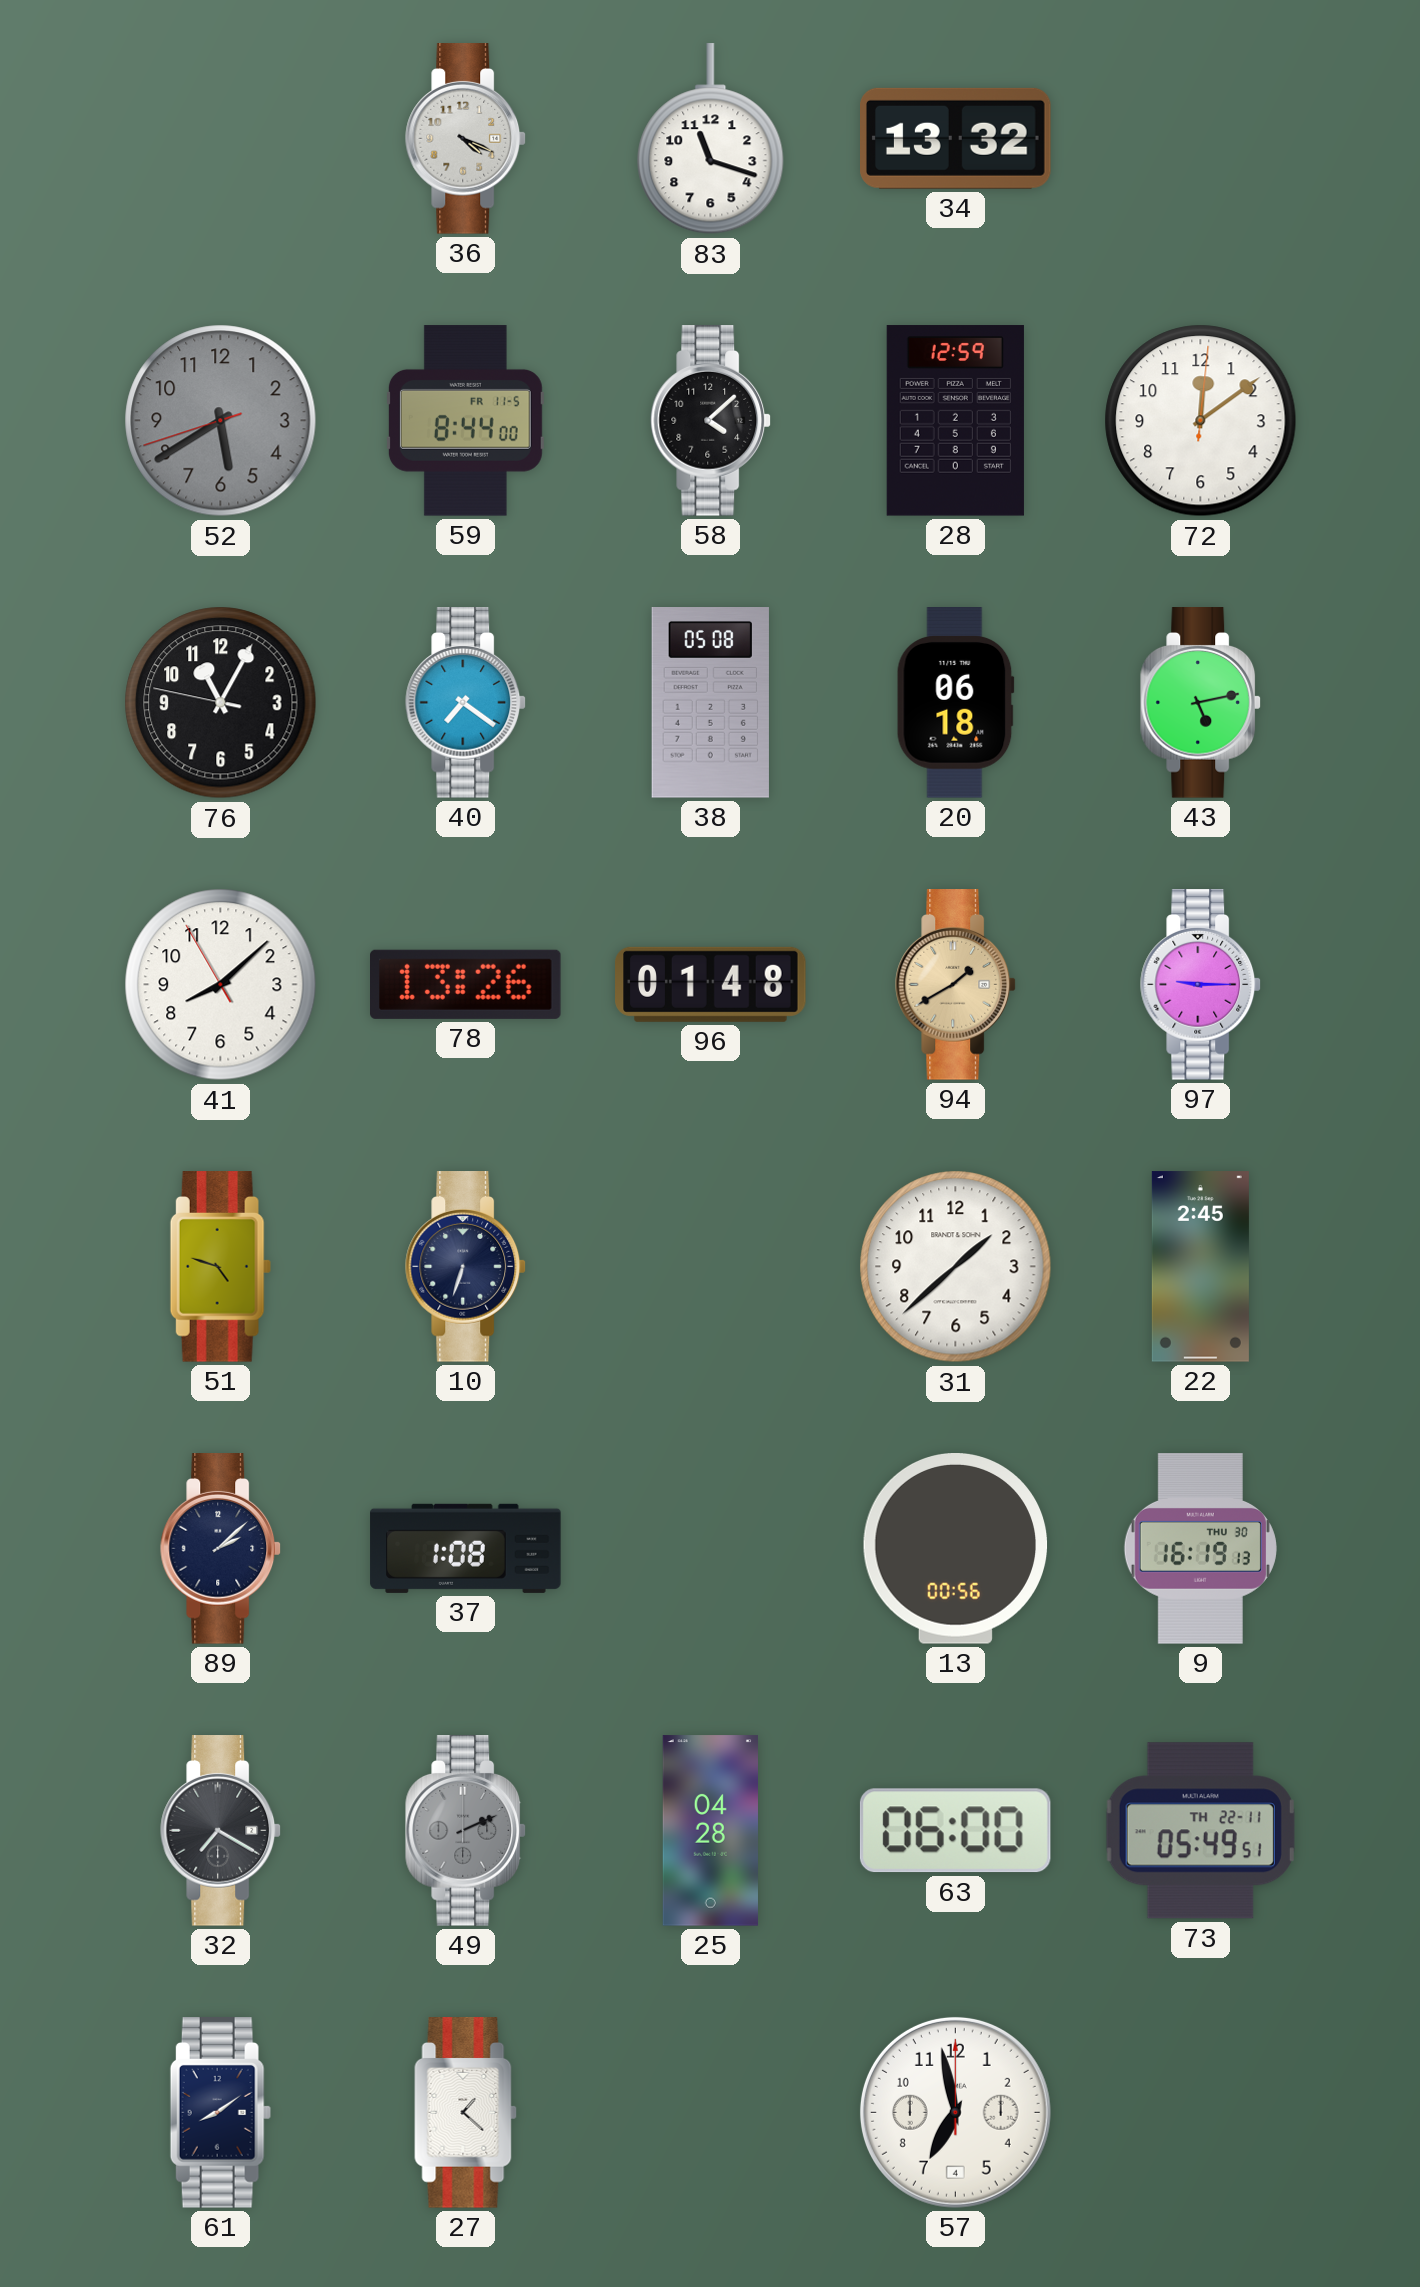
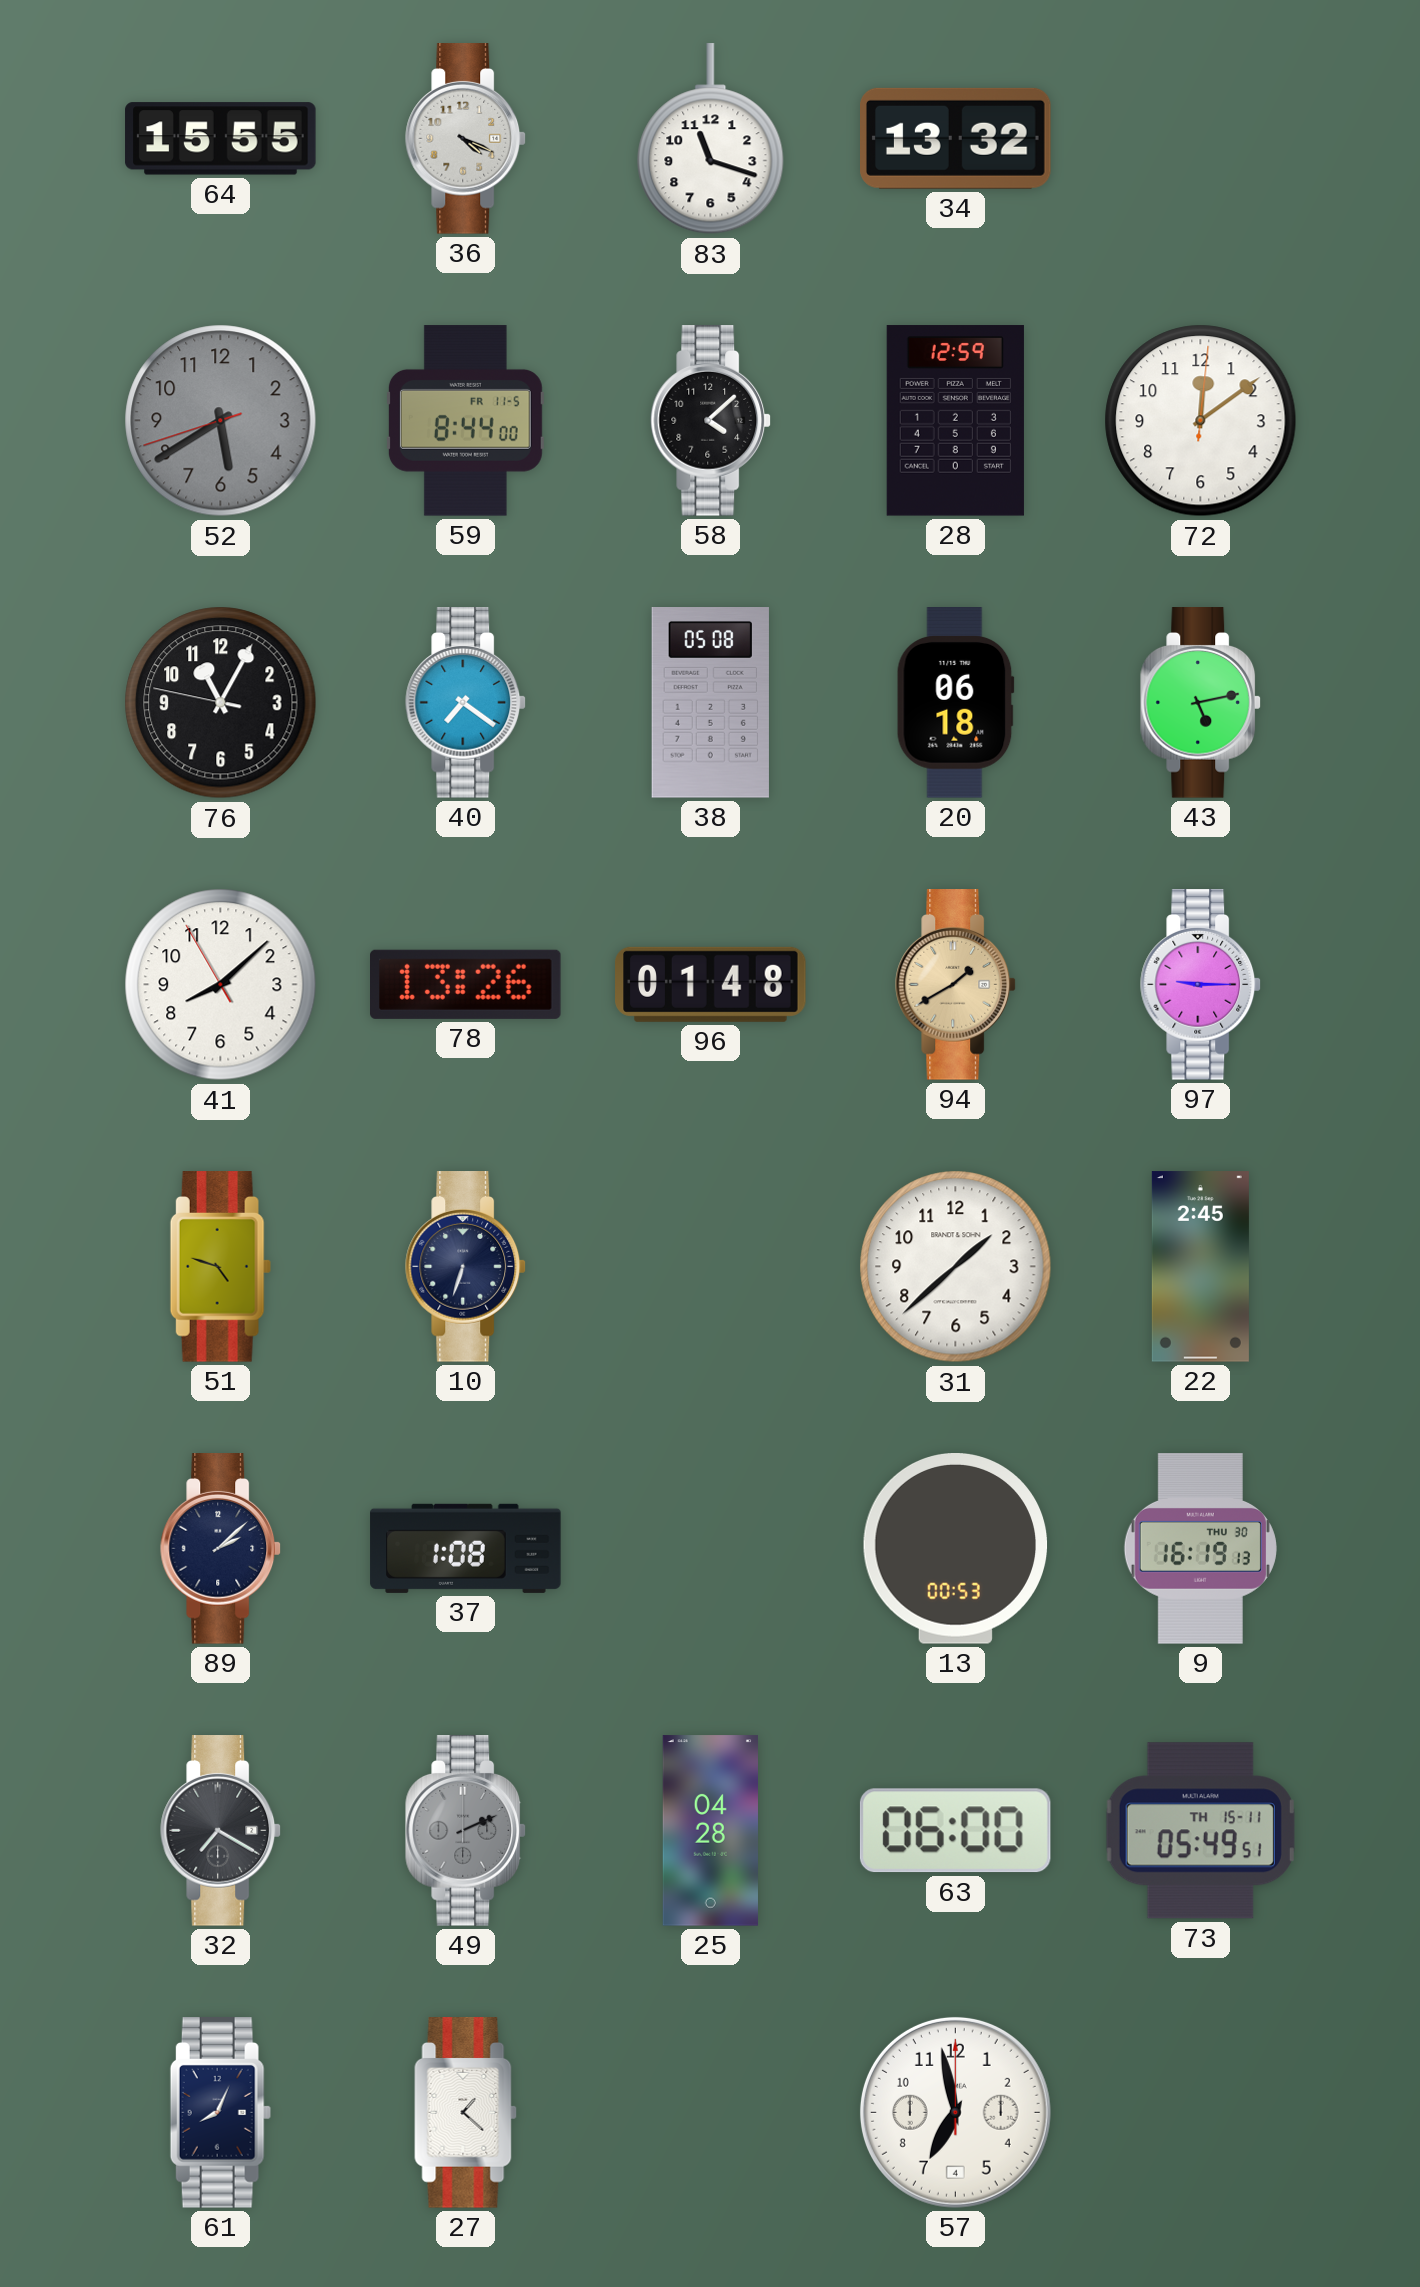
64: none -> 15:55
13: 00:56 -> 00:53
73 date: TH 22-11 -> TH 15-11
61: 8:09 -> 8:04
